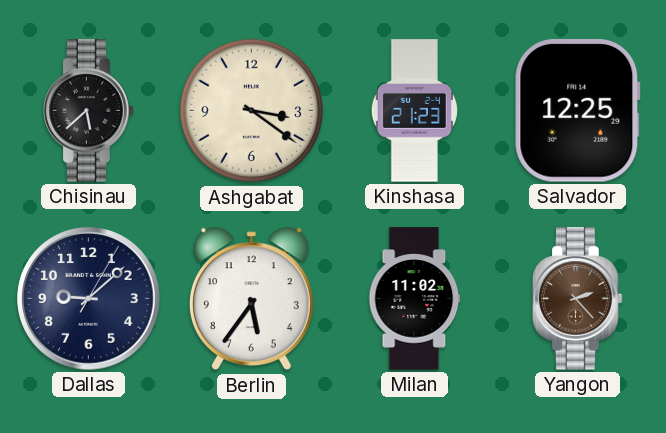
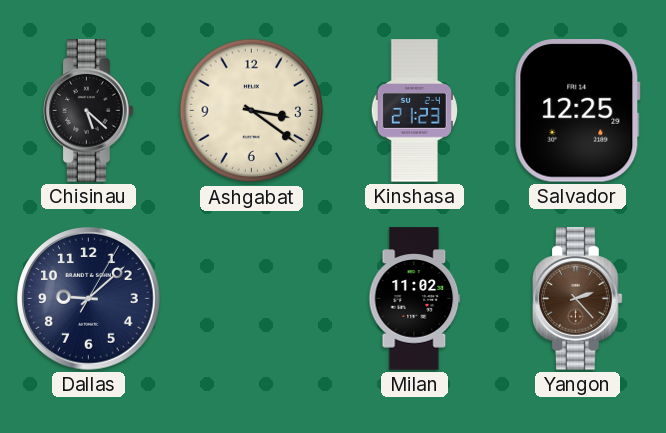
Chisinau: 5:38 -> 5:22
Berlin: 5:36 -> none
